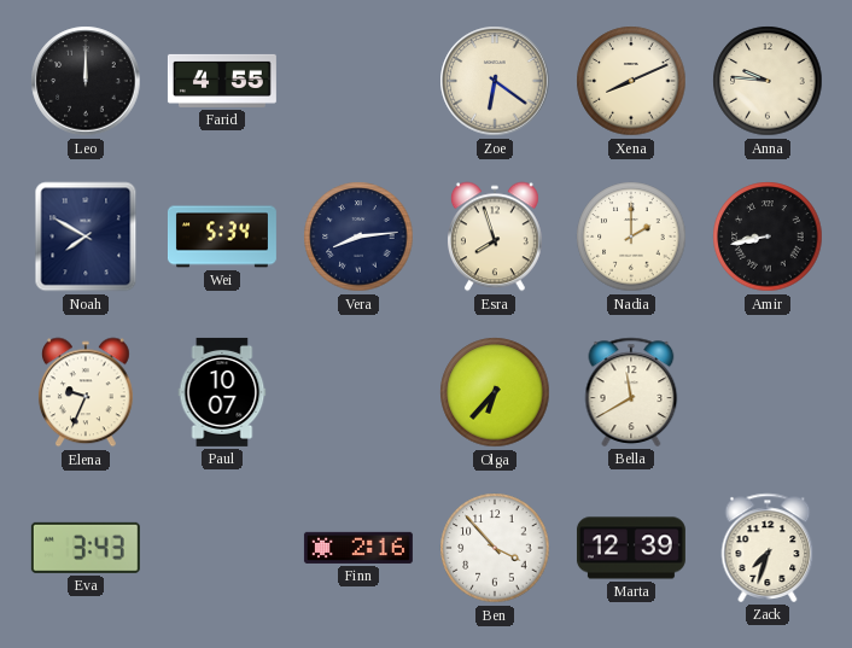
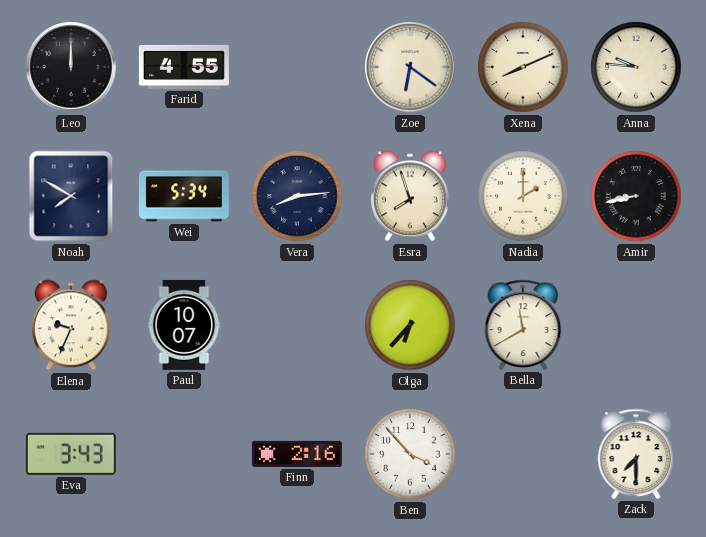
Marta: 12:39 -> none
Zack: 7:33 -> 7:30
